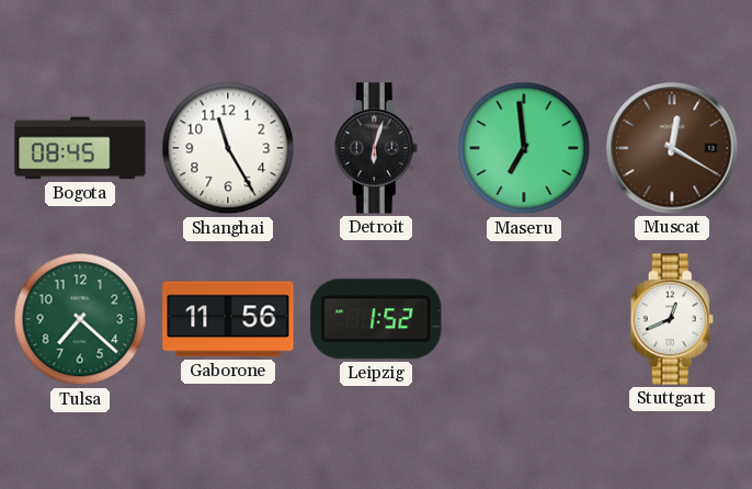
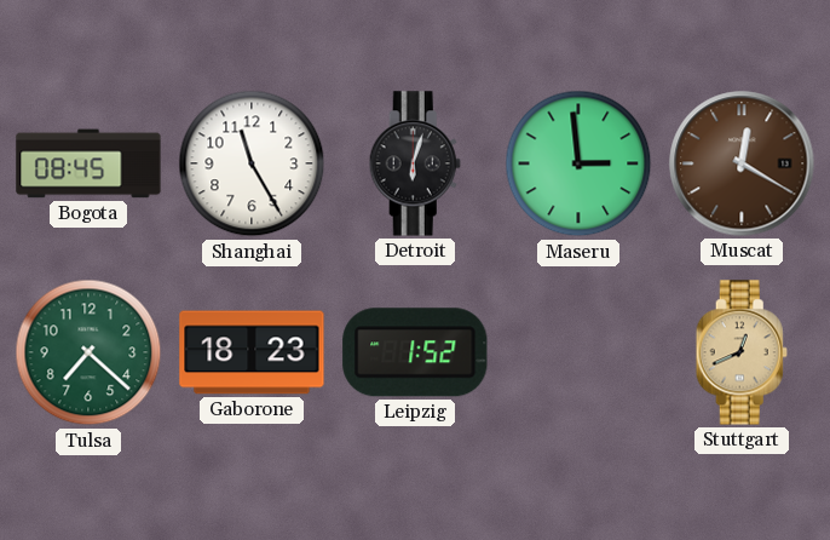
Maseru: 6:59 -> 2:59
Gaborone: 11:56 -> 18:23
Stuttgart dial: white -> champagne
